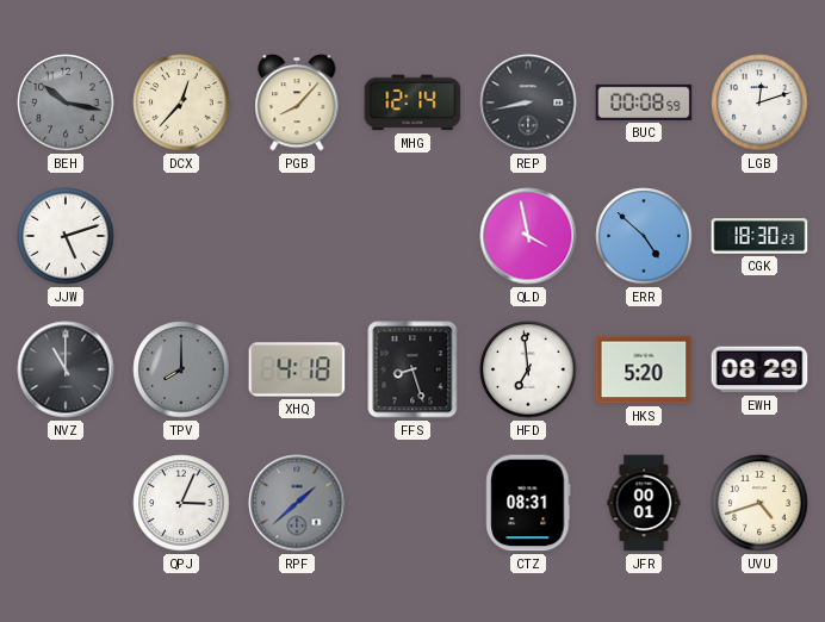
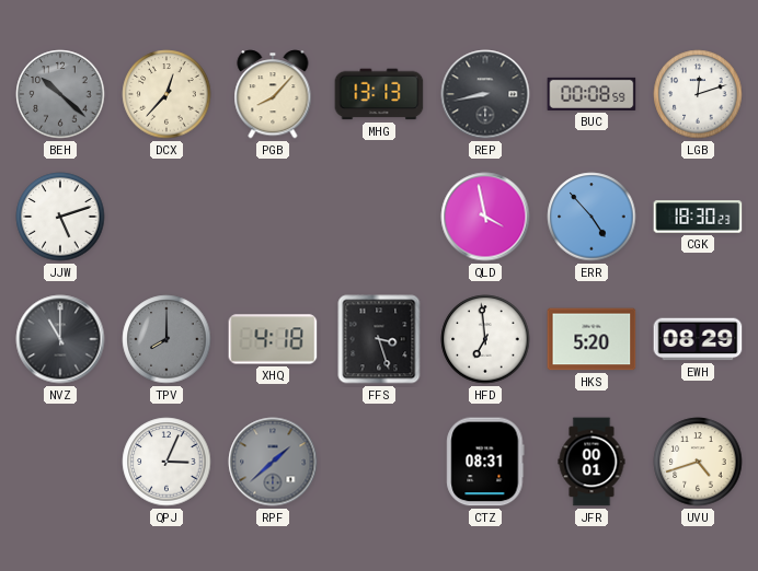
BEH: 10:17 -> 10:22
MHG: 12:14 -> 13:13
ERR: 4:52 -> 4:53
FFS: 8:27 -> 3:27
